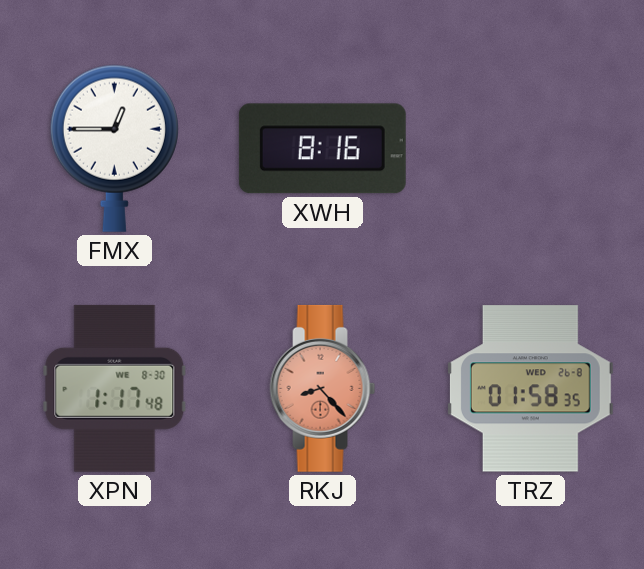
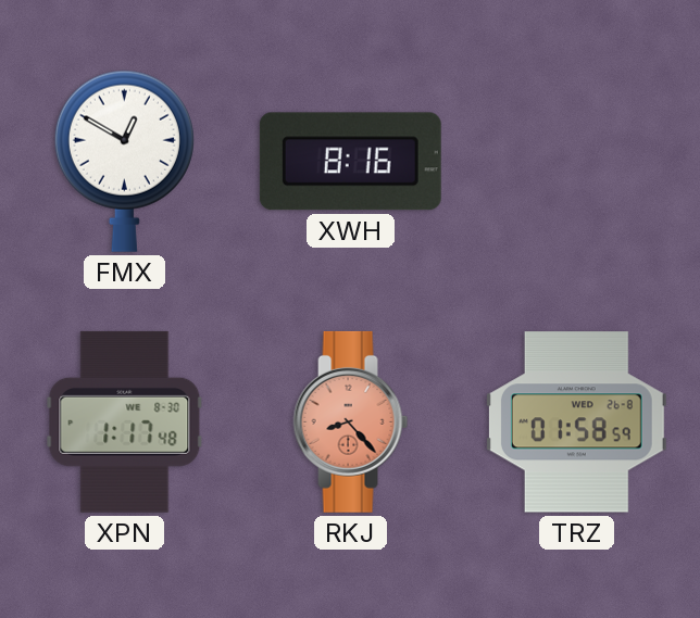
FMX: 12:45 -> 12:50
TRZ: 01:58:35 -> 01:58:59
